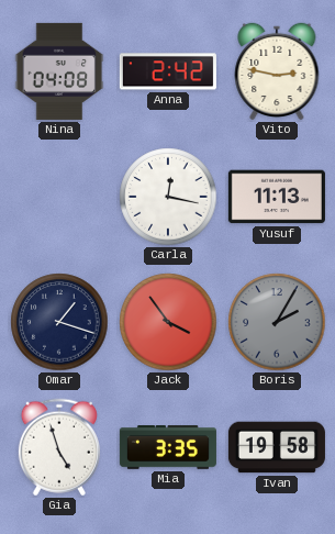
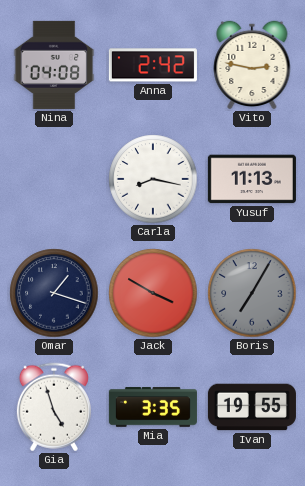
Carla: 12:17 -> 8:17
Jack: 3:54 -> 3:50
Boris: 2:05 -> 7:05
Ivan: 19:58 -> 19:55
